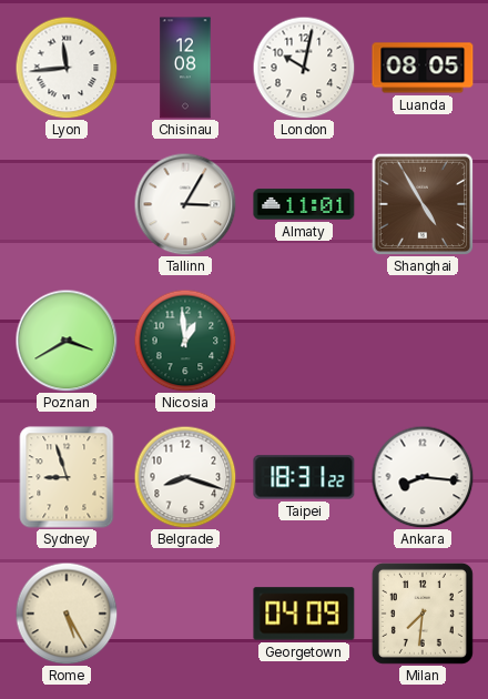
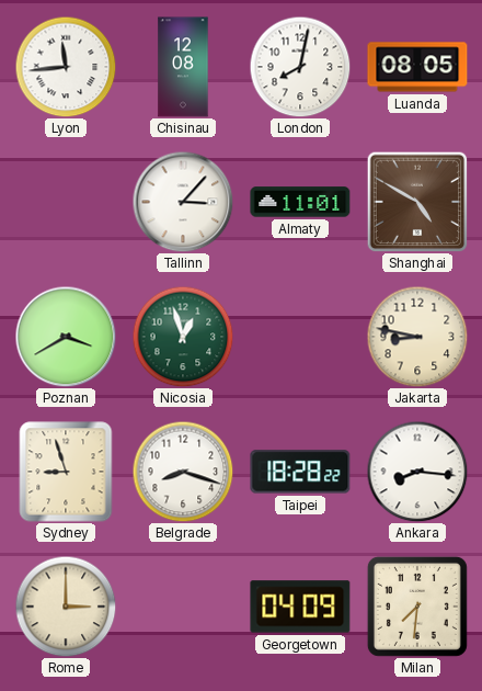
London: 10:02 -> 8:02
Tallinn: 3:05 -> 3:07
Shanghai: 4:55 -> 4:50
Nicosia: 12:59 -> 12:57
Jakarta: none -> 8:47
Taipei: 18:31 -> 18:28
Rome: 5:25 -> 3:00
